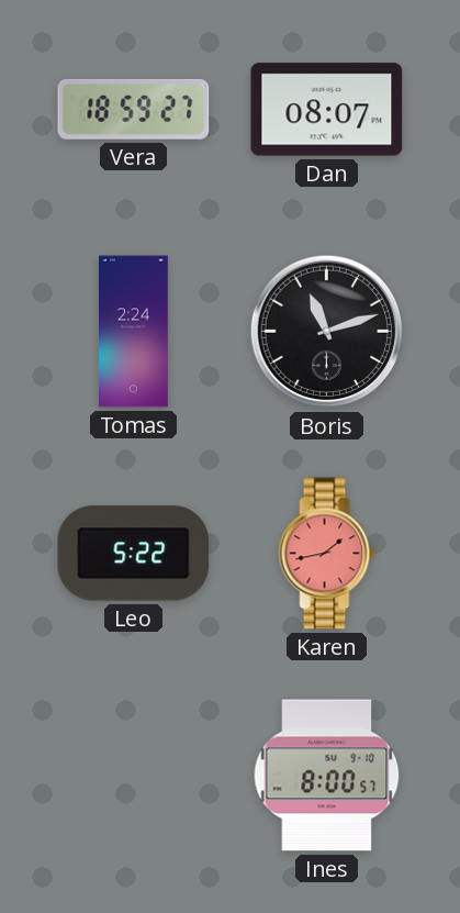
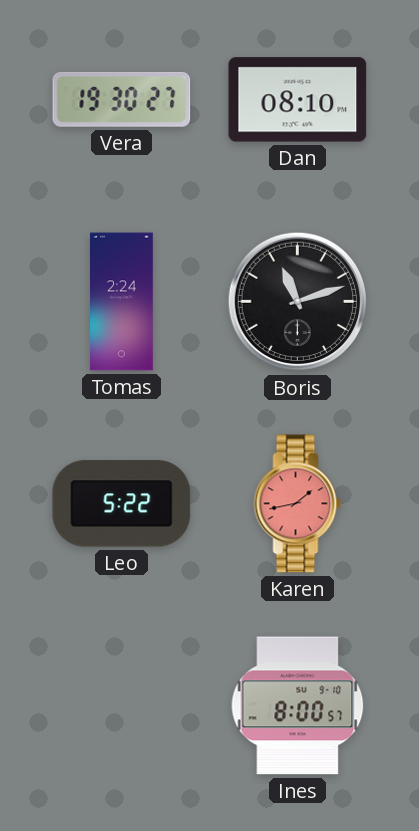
Vera: 18:59 -> 19:30
Dan: 08:07 -> 08:10
